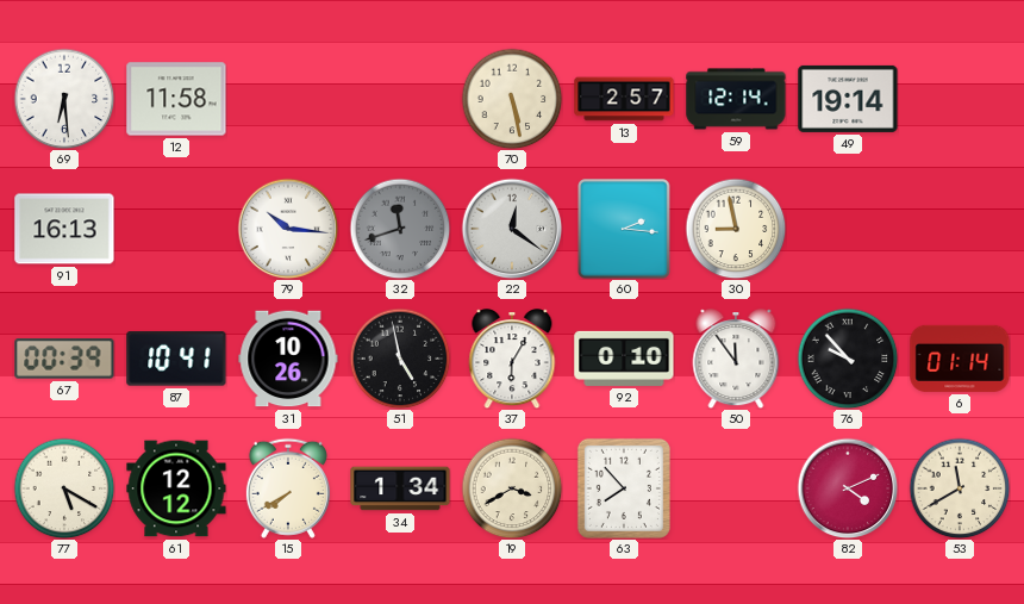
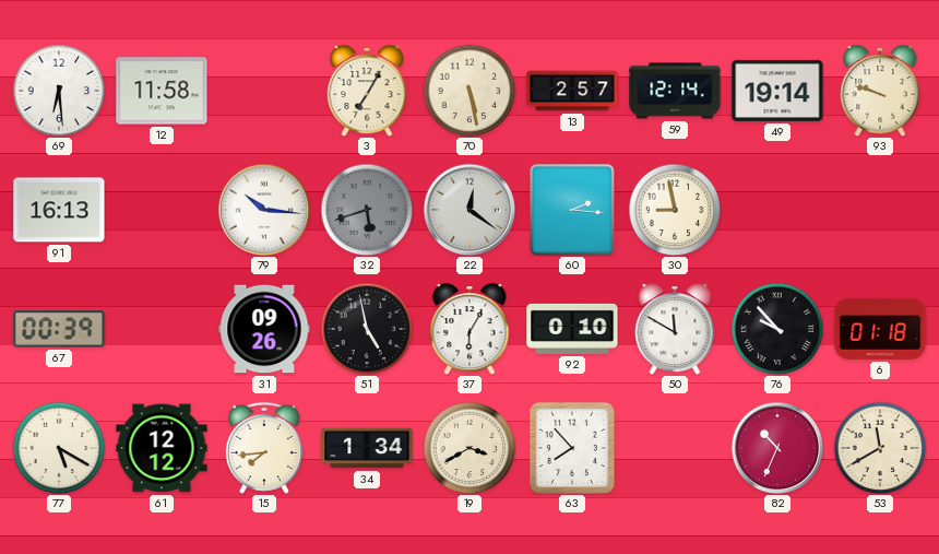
3: none -> 7:05
93: none -> 9:48
32: 11:42 -> 5:42
87: 10:41 -> none
31: 10:26 -> 09:26
50: 11:54 -> 11:50
6: 01:14 -> 01:18
15: 7:40 -> 7:44
82: 4:11 -> 10:34
